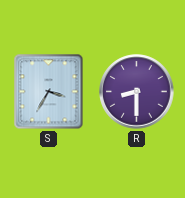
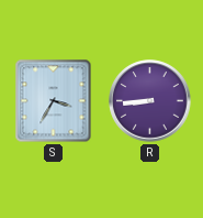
R: 8:30 -> 8:44
